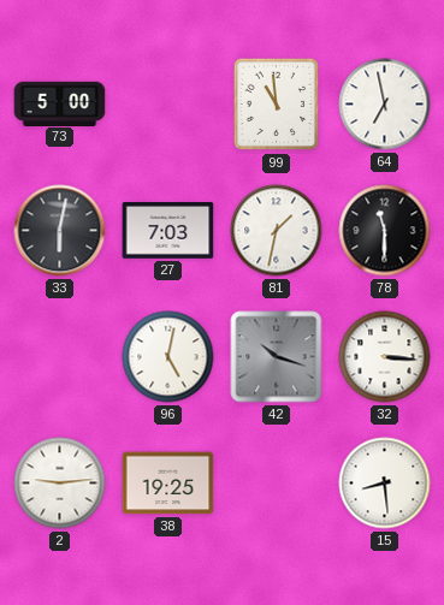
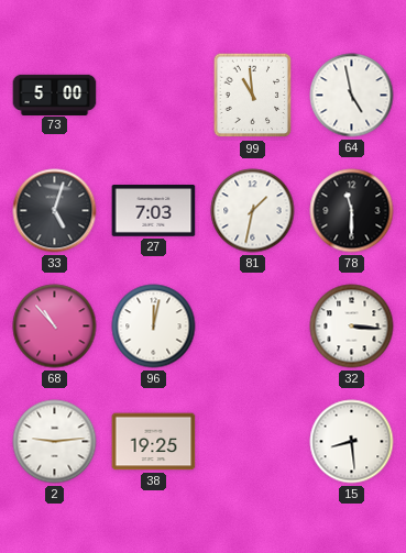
64: 6:58 -> 4:58
33: 6:02 -> 5:03
68: none -> 10:53
96: 5:02 -> 12:02
42: 10:18 -> none
